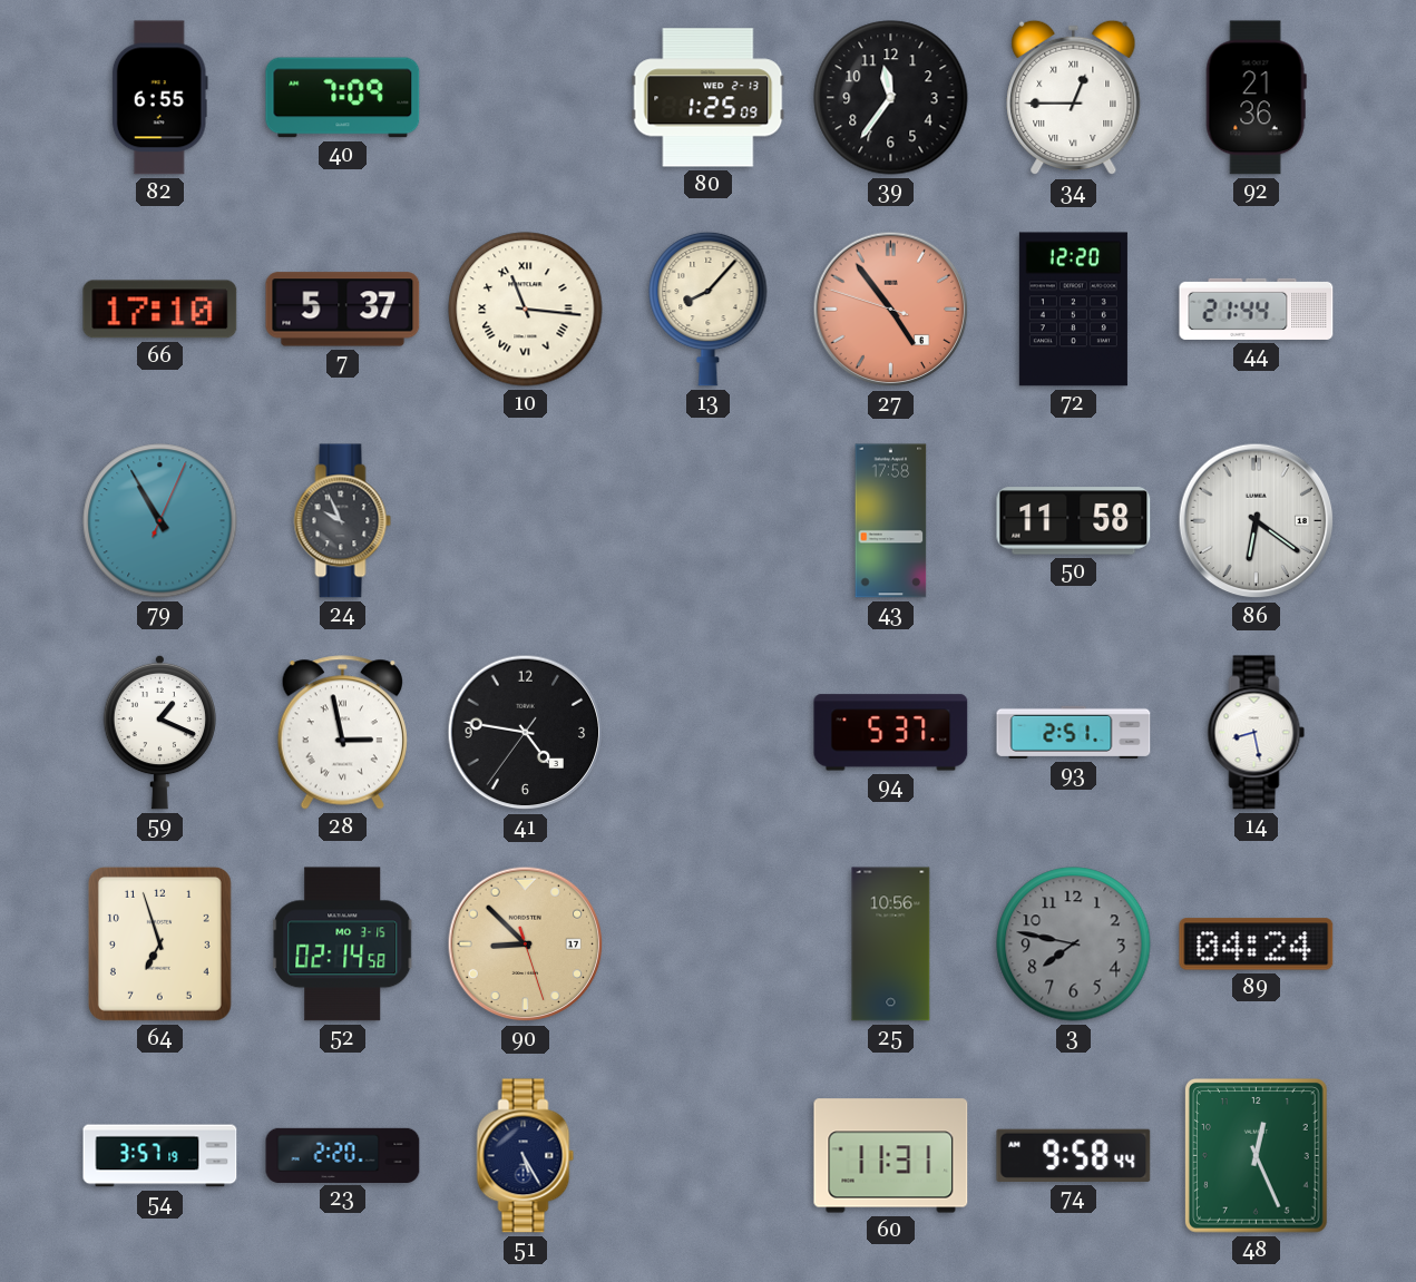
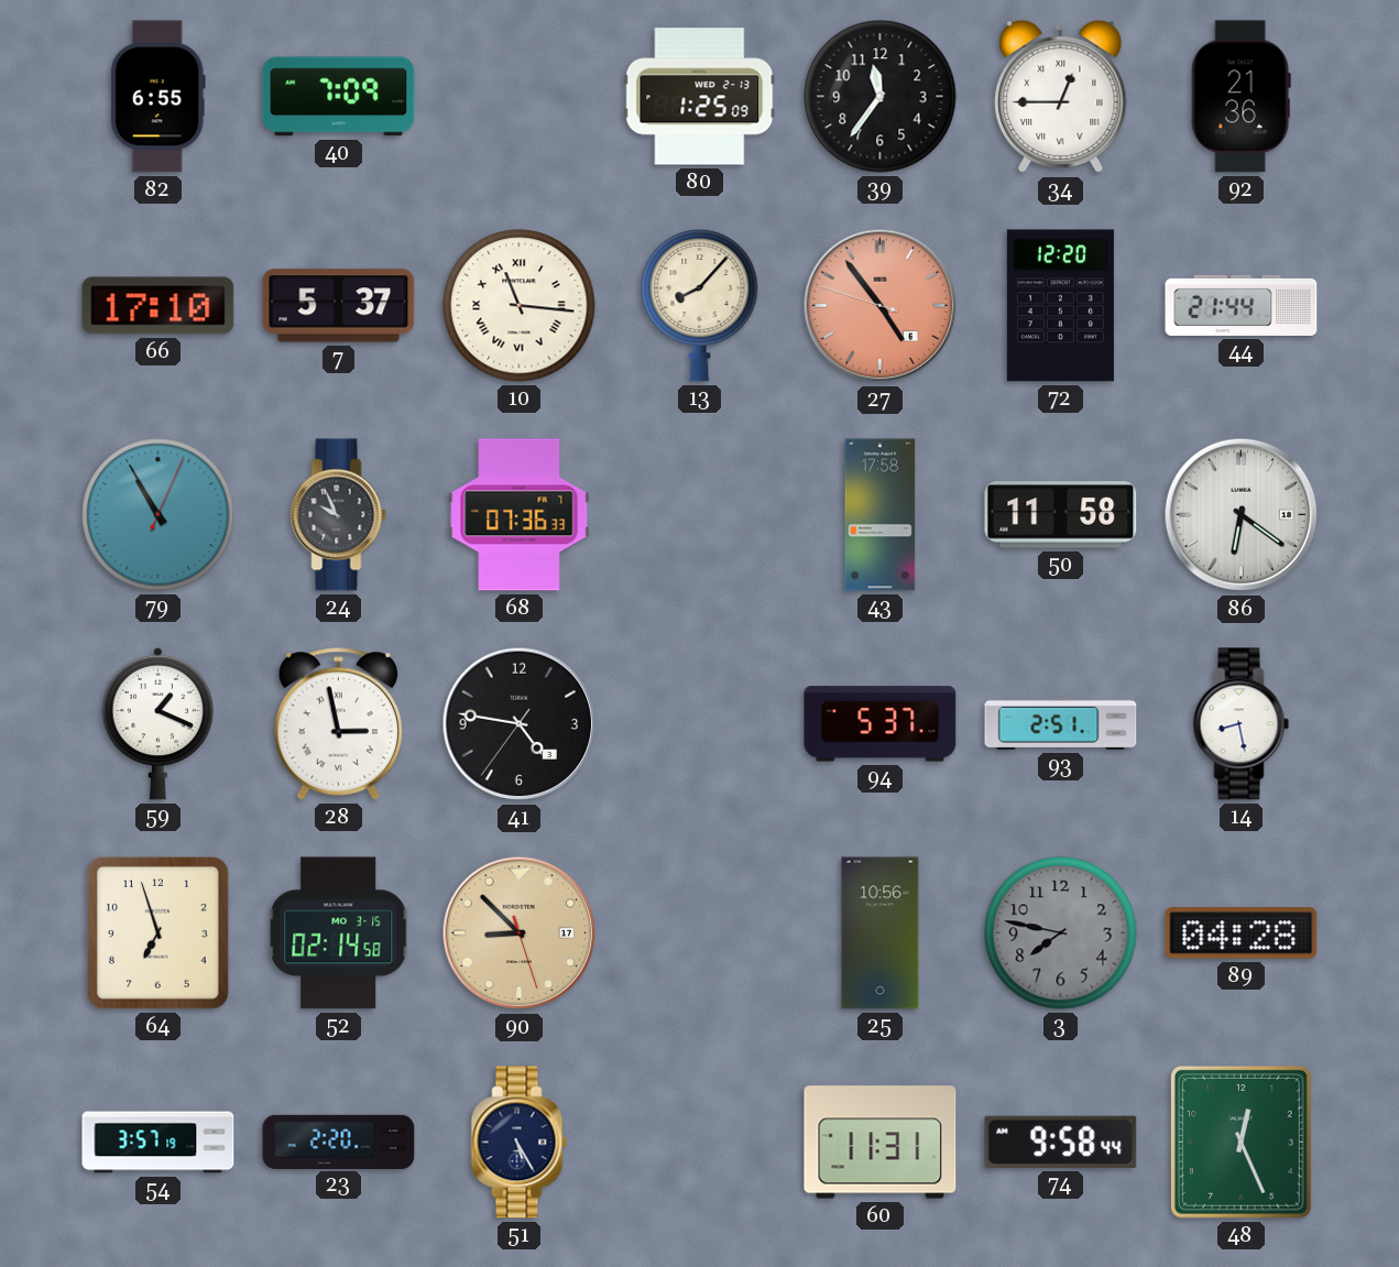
68: none -> 07:36
89: 04:24 -> 04:28
